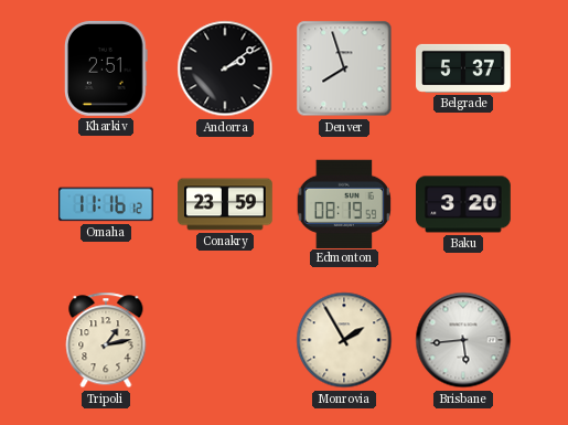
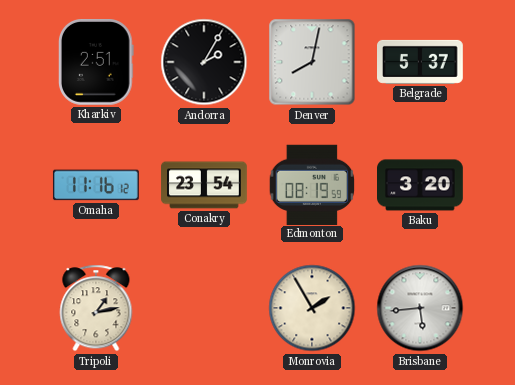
Andorra: 2:09 -> 2:05
Denver: 7:57 -> 8:02
Conakry: 23:59 -> 23:54
